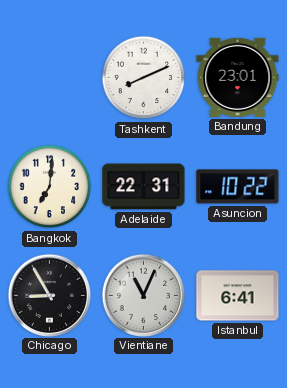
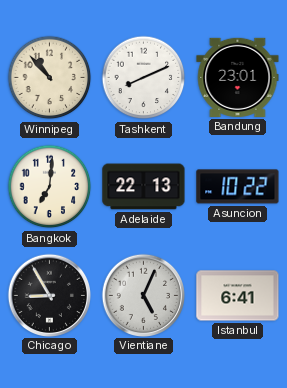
Winnipeg: none -> 10:53
Adelaide: 22:31 -> 22:13
Vientiane: 11:04 -> 5:04
